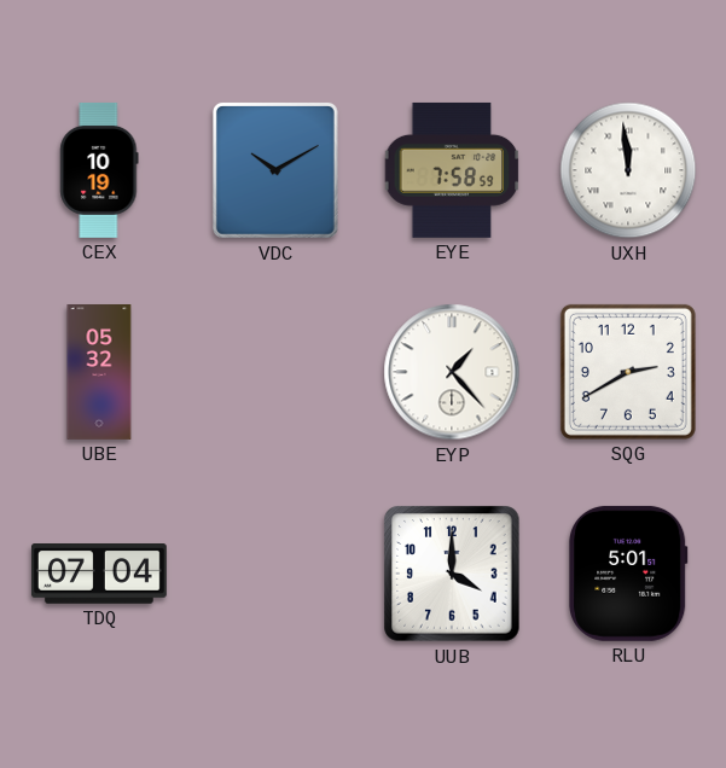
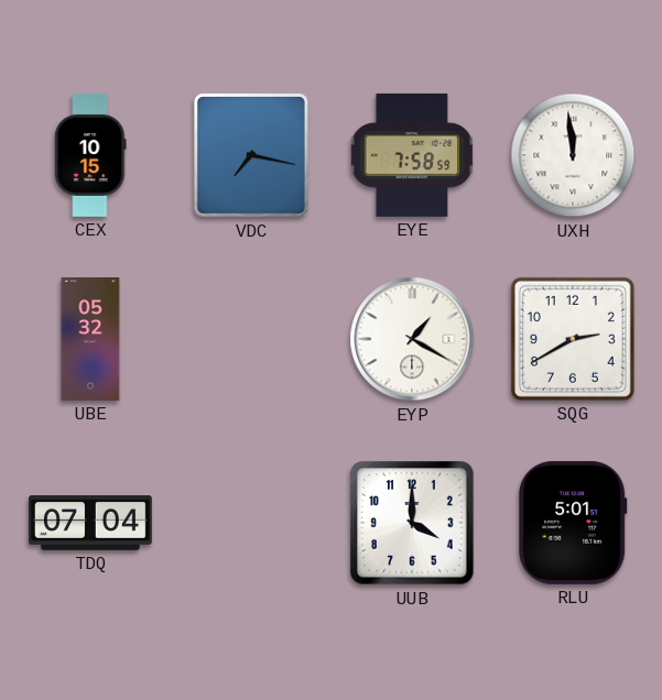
CEX: 10:19 -> 10:15
VDC: 10:10 -> 7:17
EYP: 1:23 -> 1:20
